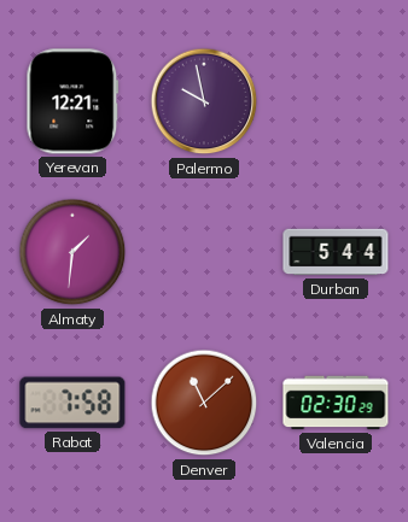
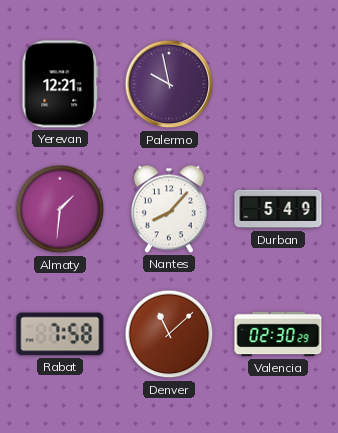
Nantes: none -> 8:07
Durban: 5:44 -> 5:49
